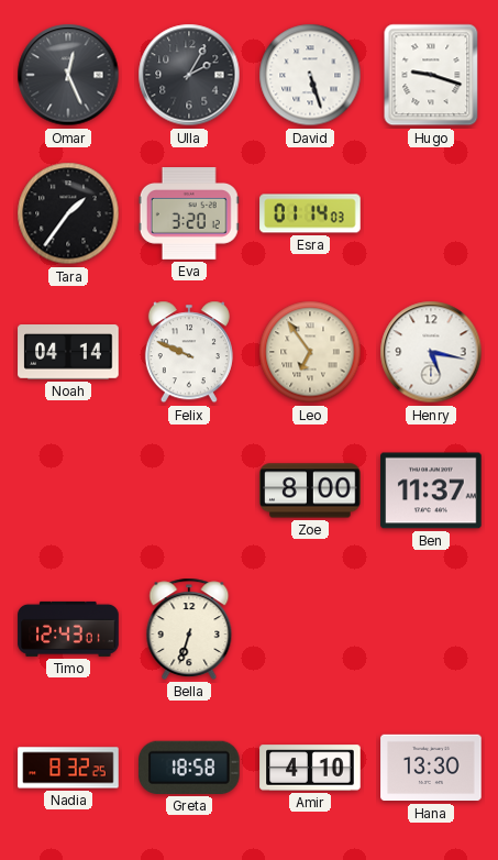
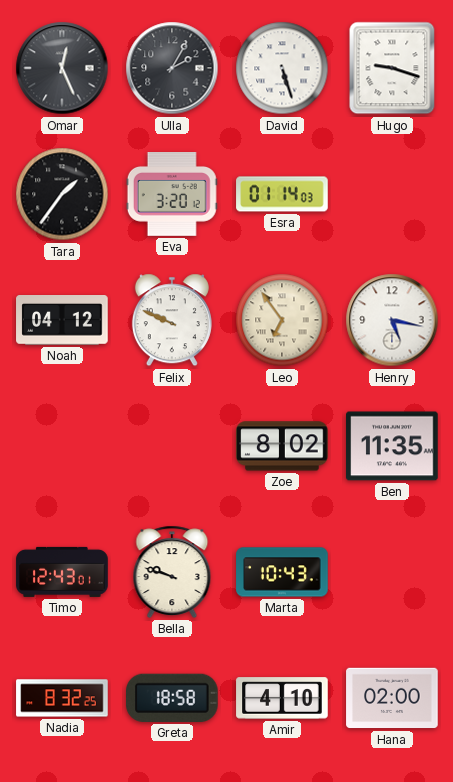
Noah: 04:14 -> 04:12
Zoe: 8:00 -> 8:02
Ben: 11:37 -> 11:35
Bella: 6:33 -> 9:48
Marta: none -> 10:43
Hana: 13:30 -> 02:00
